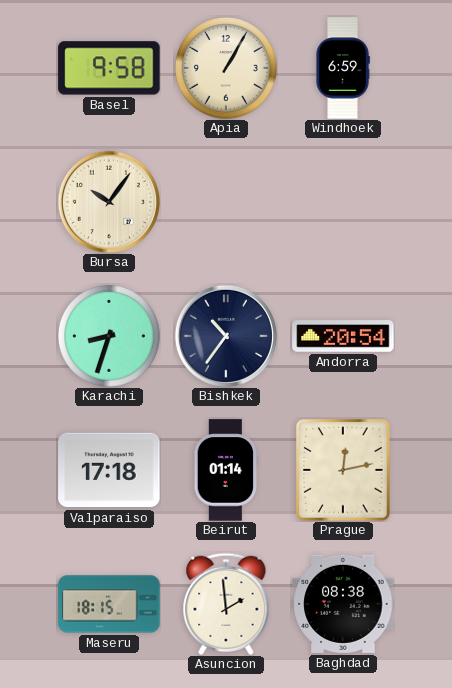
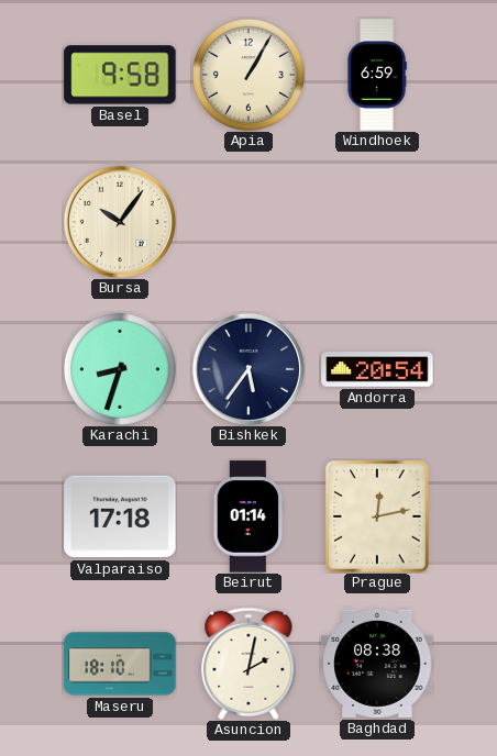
Bishkek: 10:36 -> 5:36
Maseru: 18:15 -> 18:10
Asuncion: 1:59 -> 2:02
